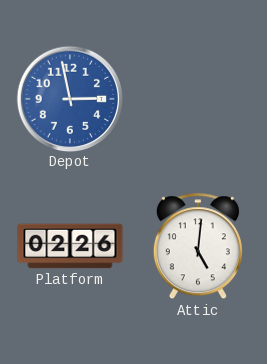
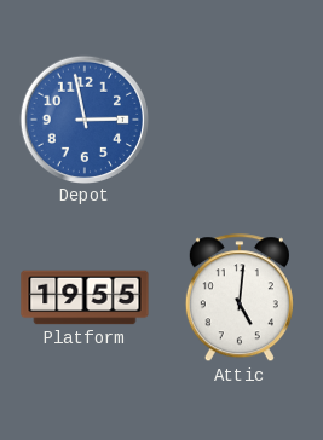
Platform: 02:26 -> 19:55
